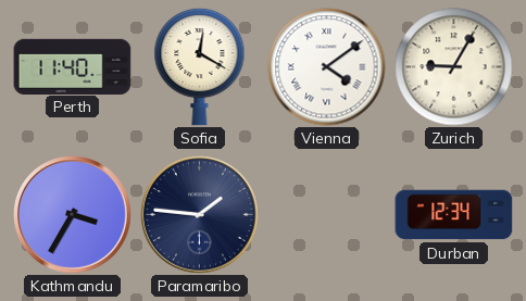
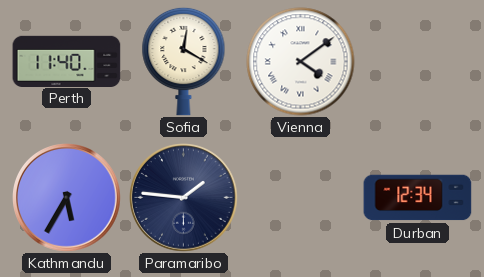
Zurich: 9:05 -> none
Kathmandu: 3:35 -> 5:35
